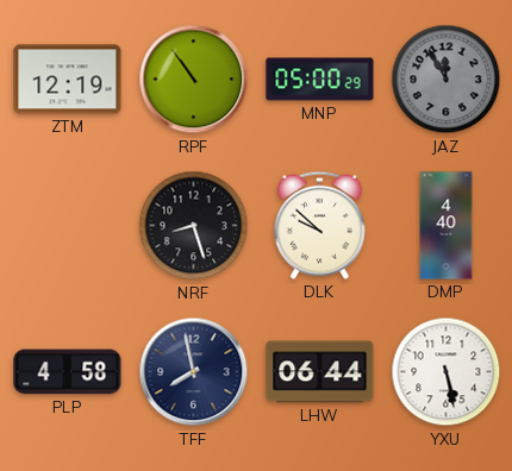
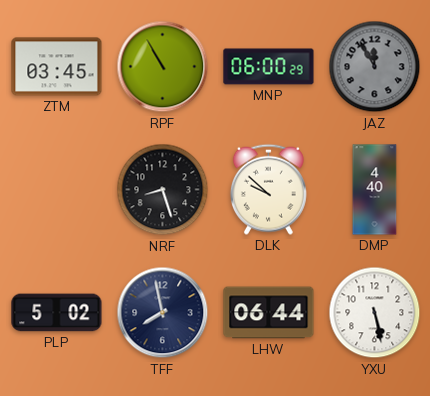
ZTM: 12:19 -> 03:45
RPF: 10:54 -> 10:55
MNP: 05:00 -> 06:00
PLP: 4:58 -> 5:02
